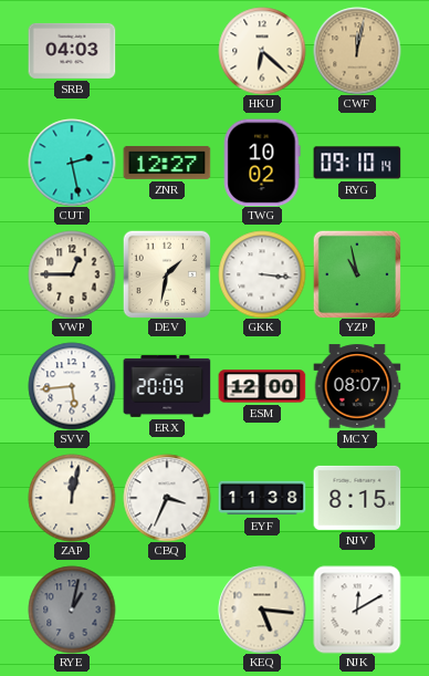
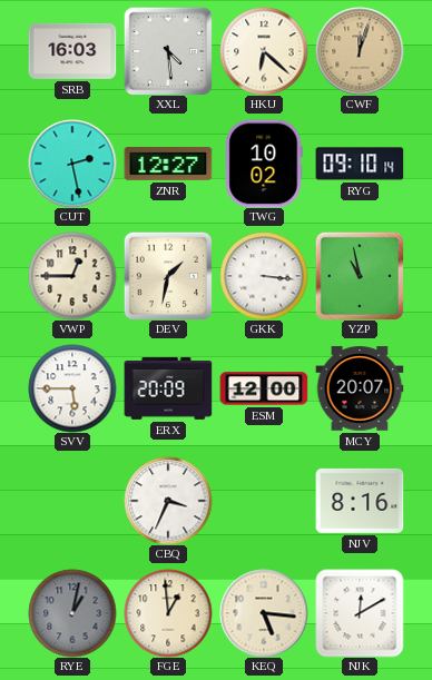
SRB: 04:03 -> 16:03
XXL: none -> 4:29
CWF: 12:02 -> 12:03
SVV: 5:44 -> 5:45
MCY: 08:07 -> 20:07
ZAP: 12:02 -> none
EYF: 11:38 -> none
NJV: 8:15 -> 8:16
FGE: none -> 12:59
